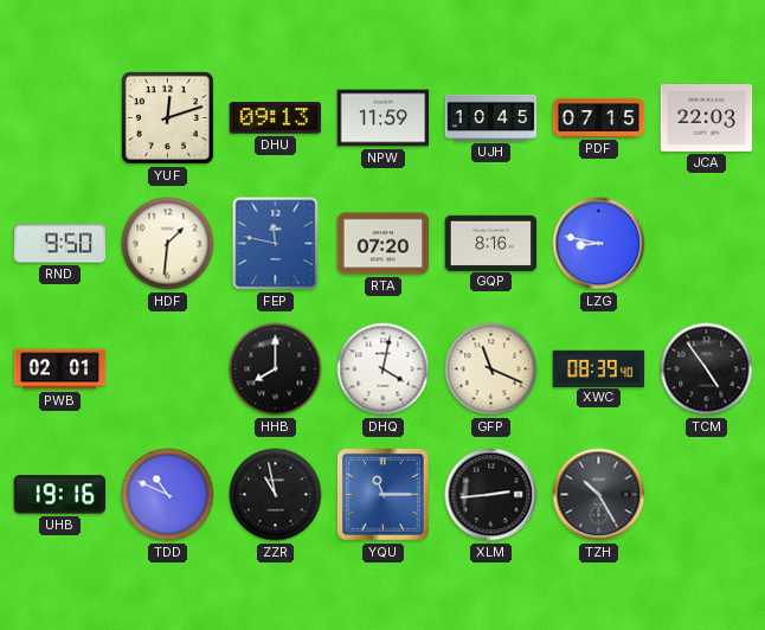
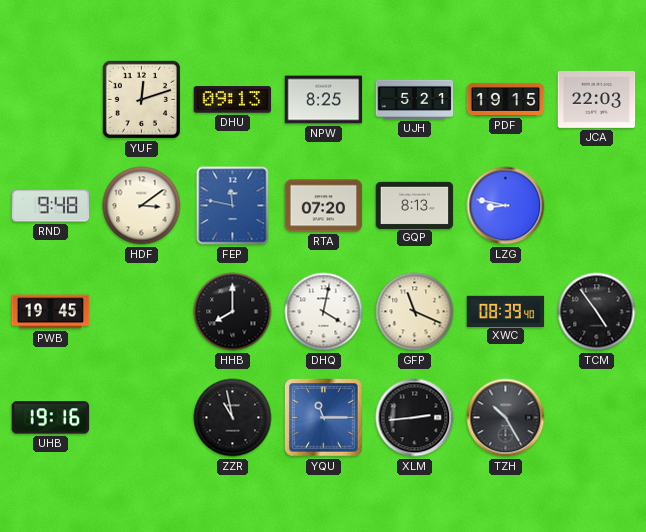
NPW: 11:59 -> 8:25
UJH: 10:45 -> 5:21
PDF: 07:15 -> 19:15
RND: 9:50 -> 9:48
HDF: 1:31 -> 3:09
GQP: 8:16 -> 8:13
PWB: 02:01 -> 19:45
TDD: 10:49 -> none
